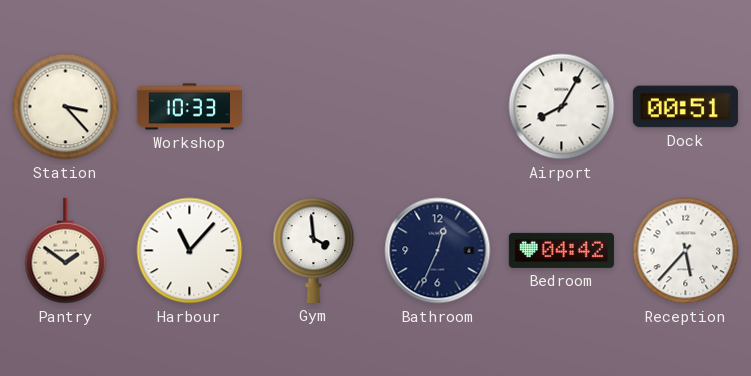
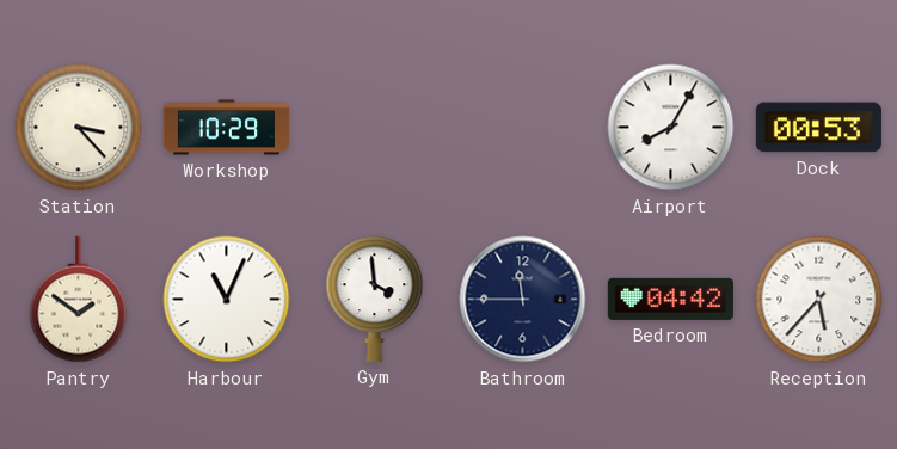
Workshop: 10:33 -> 10:29
Dock: 00:51 -> 00:53
Harbour: 11:07 -> 11:04
Bathroom: 12:34 -> 11:45
